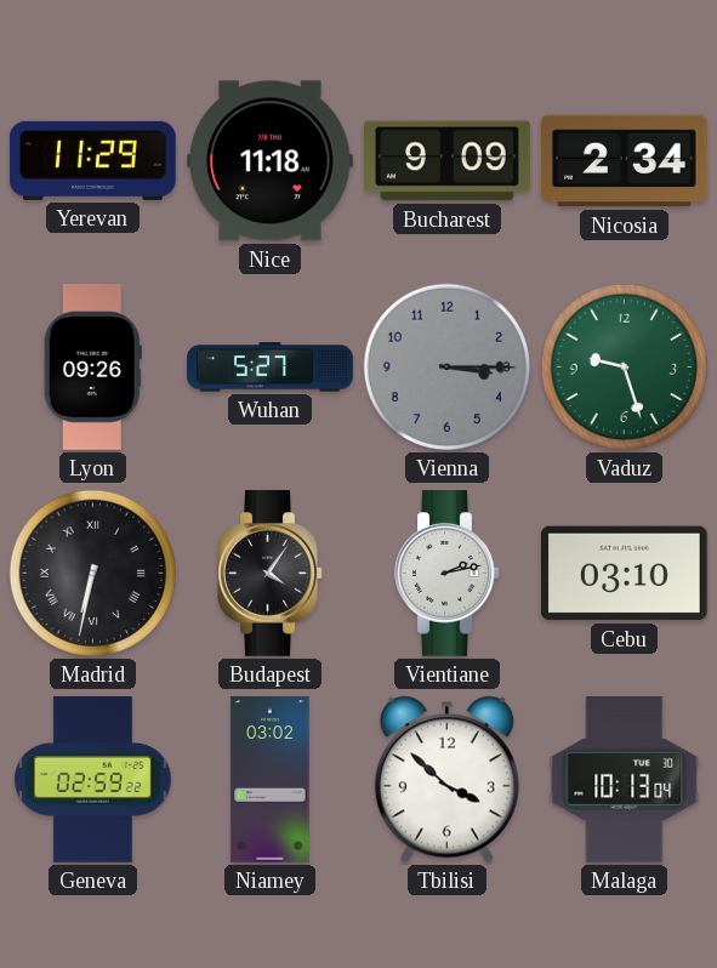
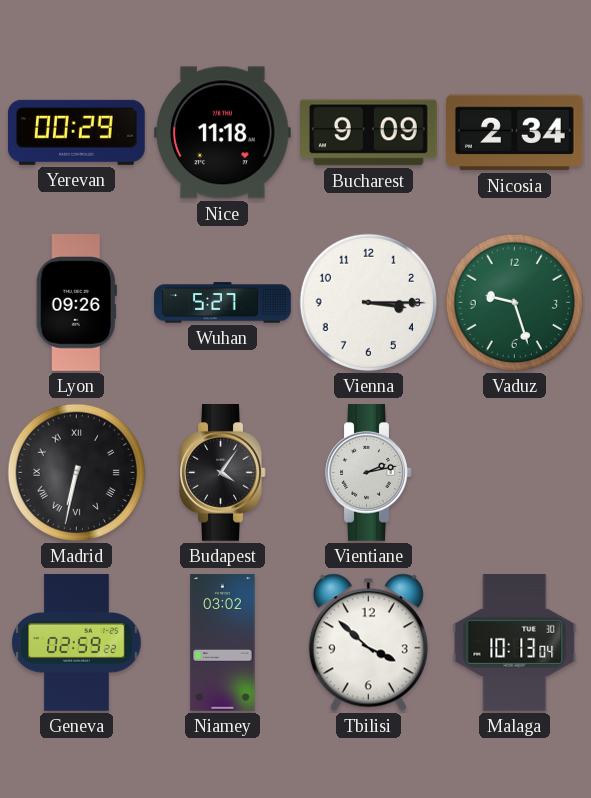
Yerevan: 11:29 -> 00:29
Vienna dial: grey -> white
Cebu: 03:10 -> none
